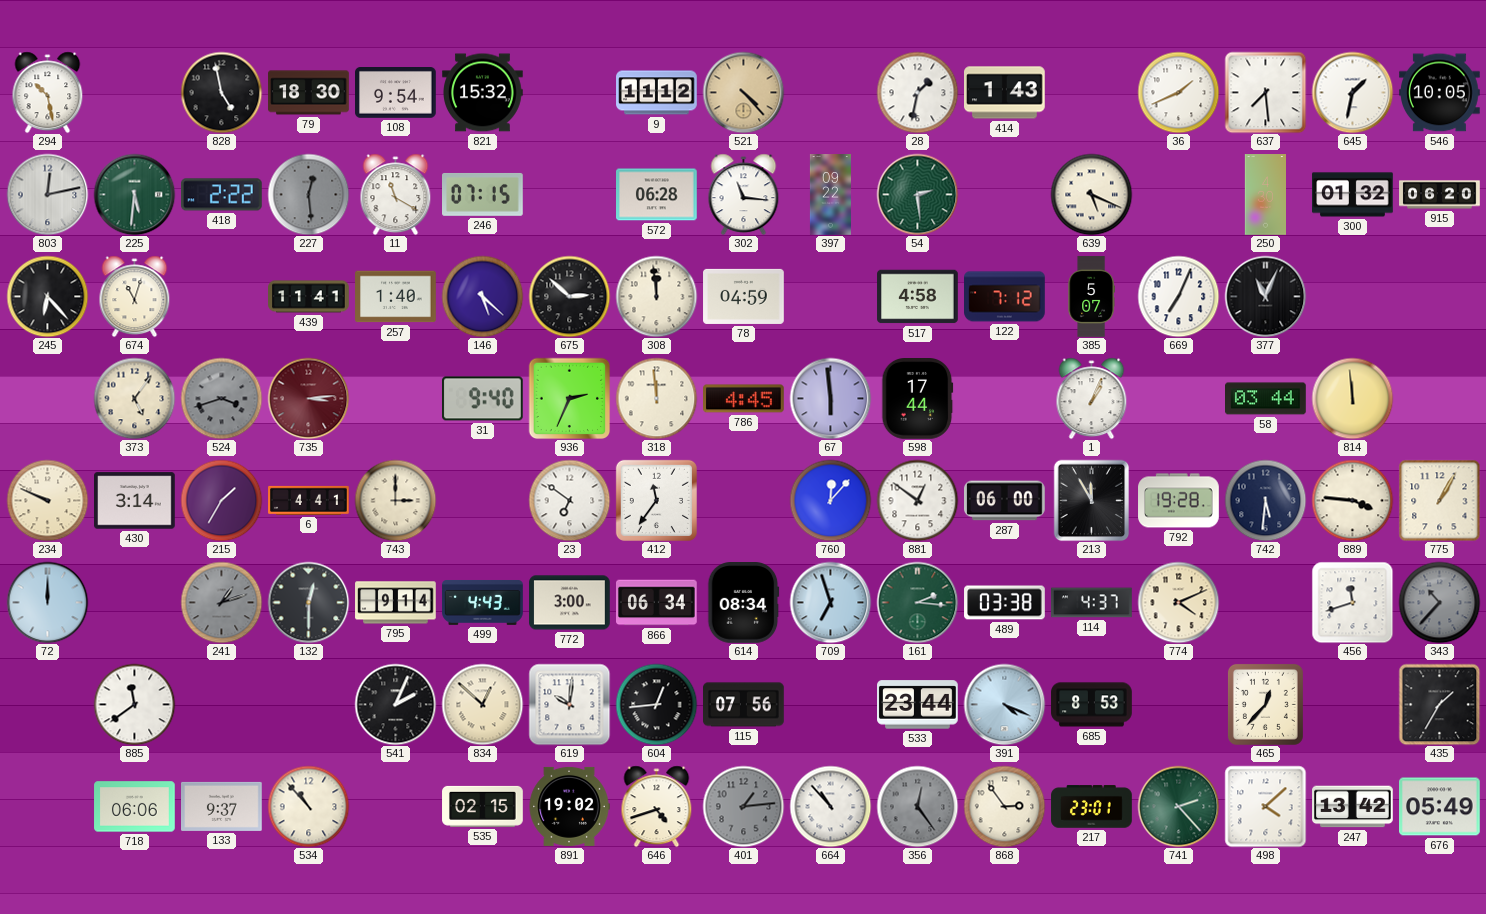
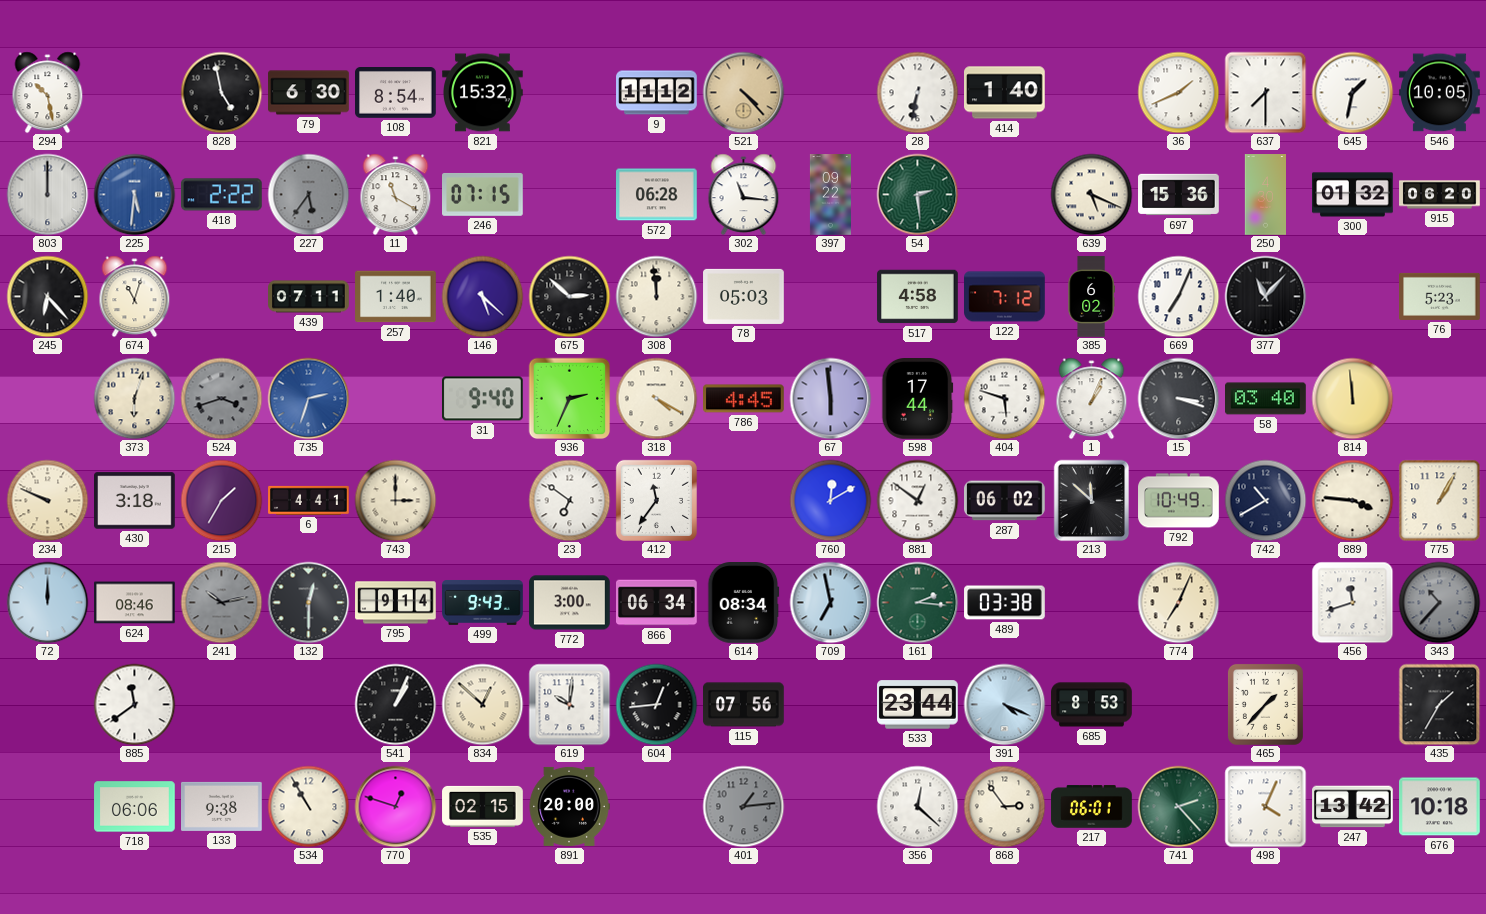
79: 18:30 -> 6:30
108: 9:54 -> 8:54
28: 1:32 -> 6:32
414: 1:43 -> 1:40
637: 7:29 -> 7:30
803: 12:13 -> 12:00
225 dial: green -> blue
227: 12:29 -> 5:36
697: none -> 15:36
439: 11:41 -> 07:11
78: 04:59 -> 05:03
385: 5:07 -> 6:02
377: 11:04 -> 11:07
76: none -> 5:23
373: 5:06 -> 6:03
735: 3:14 -> 2:33
735 dial: burgundy -> blue
318: 11:59 -> 4:20
404: none -> 5:48
15: none -> 3:18
58: 03:44 -> 03:40
430: 3:14 -> 3:18
760: 12:07 -> 12:10
287: 06:00 -> 06:02
213: 11:55 -> 11:52
792: 19:28 -> 10:49
742: 5:31 -> 10:40
624: none -> 08:46
241: 1:12 -> 10:13
499: 4:43 -> 9:43
709: 6:57 -> 6:58
114: 4:37 -> none
774: 4:11 -> 7:04
541: 2:04 -> 1:04
465: 12:37 -> 1:37
133: 9:37 -> 9:38
534: 10:53 -> 10:55
770: none -> 12:48
891: 19:02 -> 20:00
646: 4:42 -> none
664: 10:53 -> none
356: 12:24 -> 12:22
356 dial: grey -> white
217: 23:01 -> 06:01
498: 4:08 -> 4:04
676: 05:49 -> 10:18
